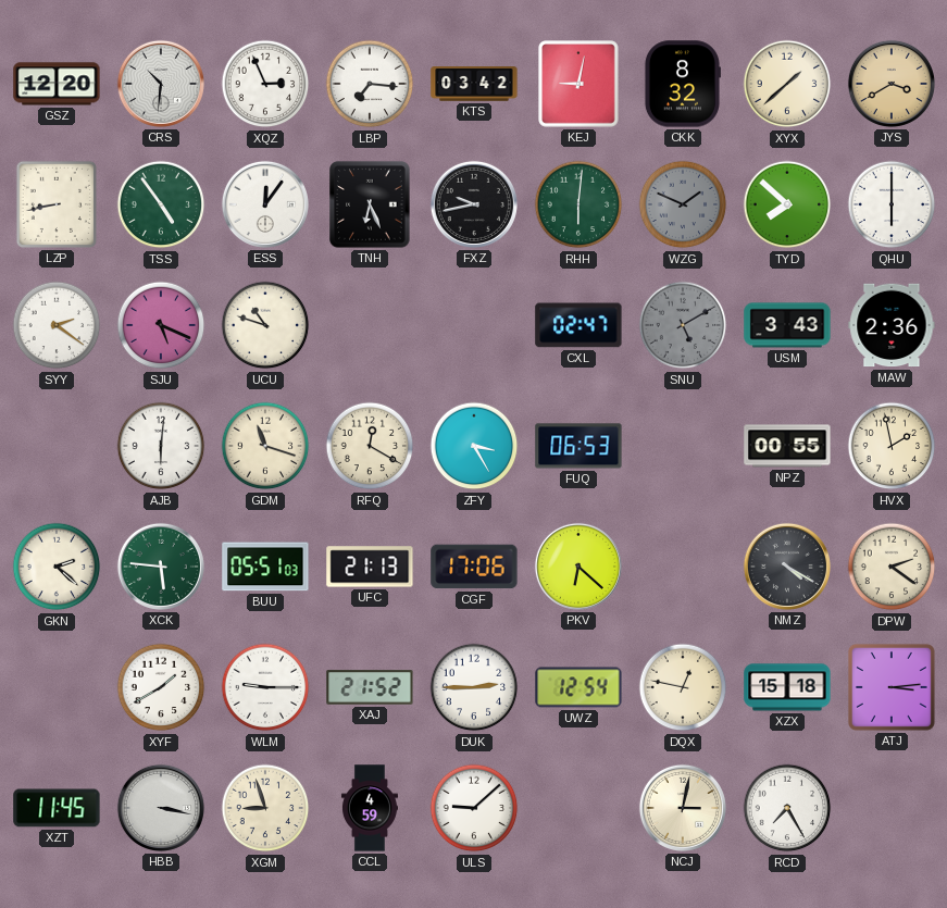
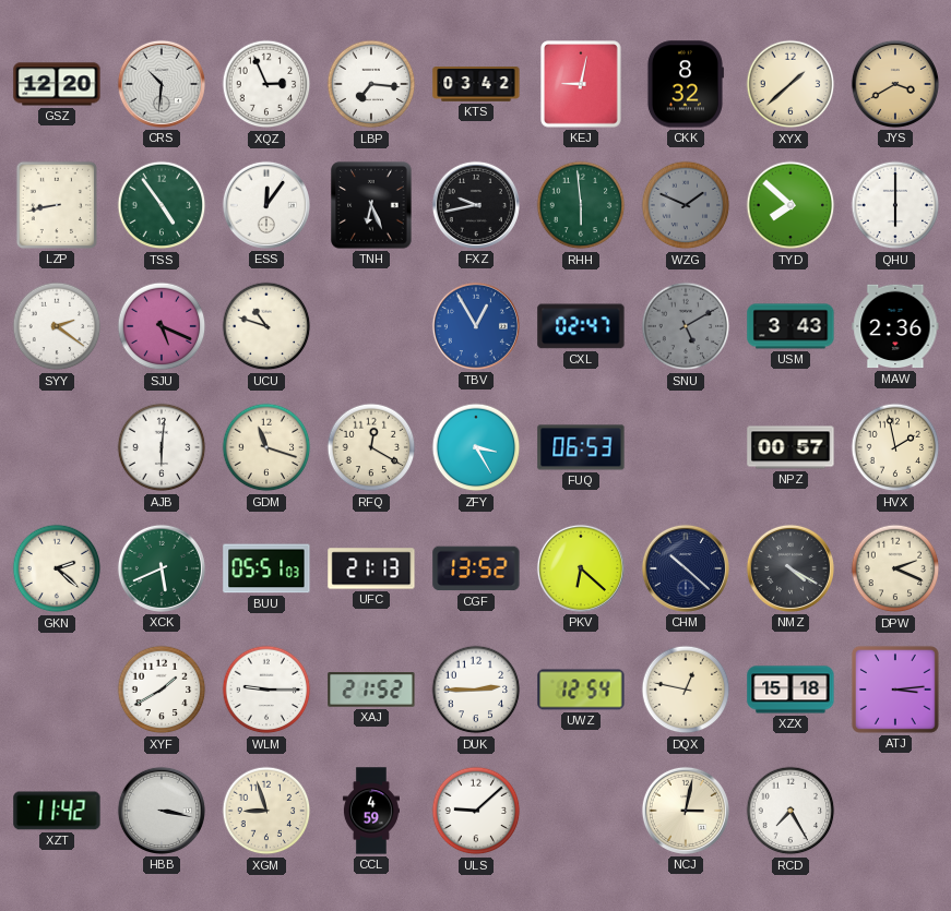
RHH: 6:01 -> 5:59
TBV: none -> 12:55
NPZ: 00:55 -> 00:57
XCK: 5:46 -> 5:41
CGF: 17:06 -> 13:52
CHM: none -> 10:22
DPW: 2:21 -> 2:19
XZT: 11:45 -> 11:42
